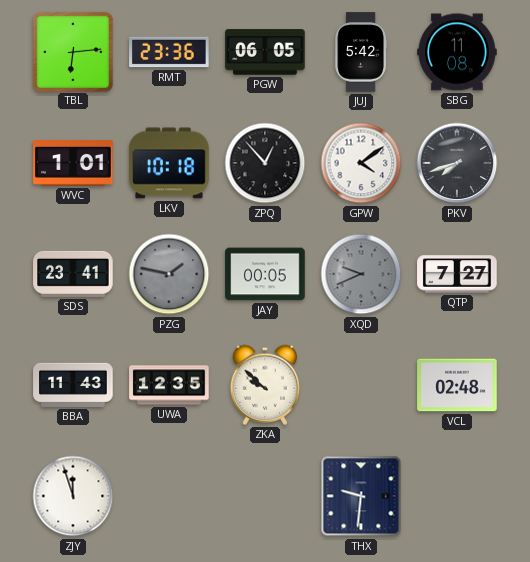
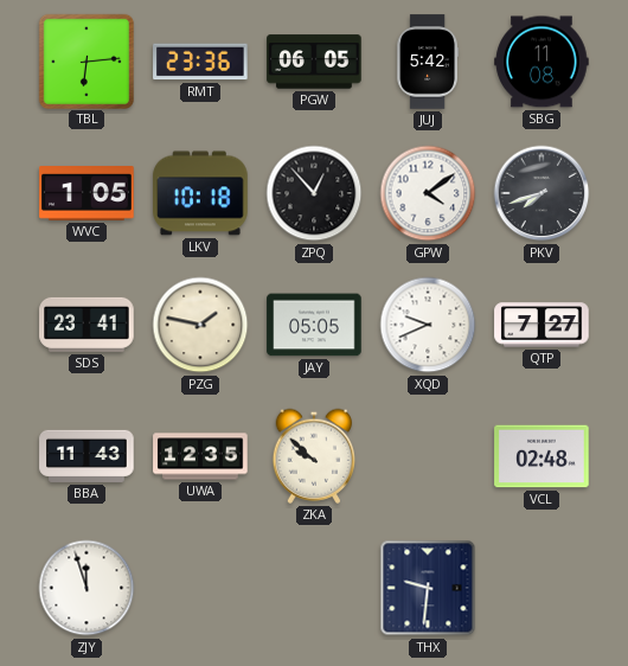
WVC: 1:01 -> 1:05
PZG dial: grey -> cream
JAY: 00:05 -> 05:05
XQD dial: grey -> white
